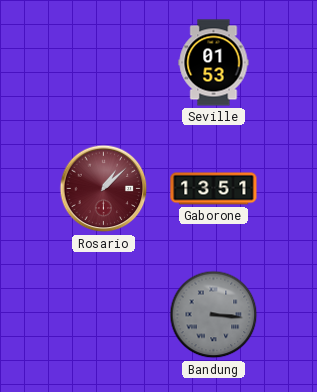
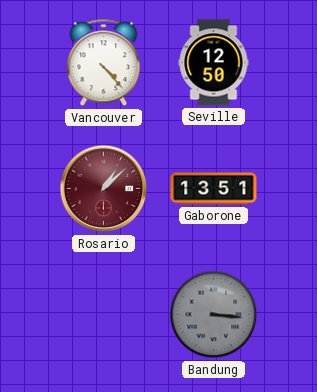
Vancouver: none -> 4:23
Seville: 01:53 -> 12:50
